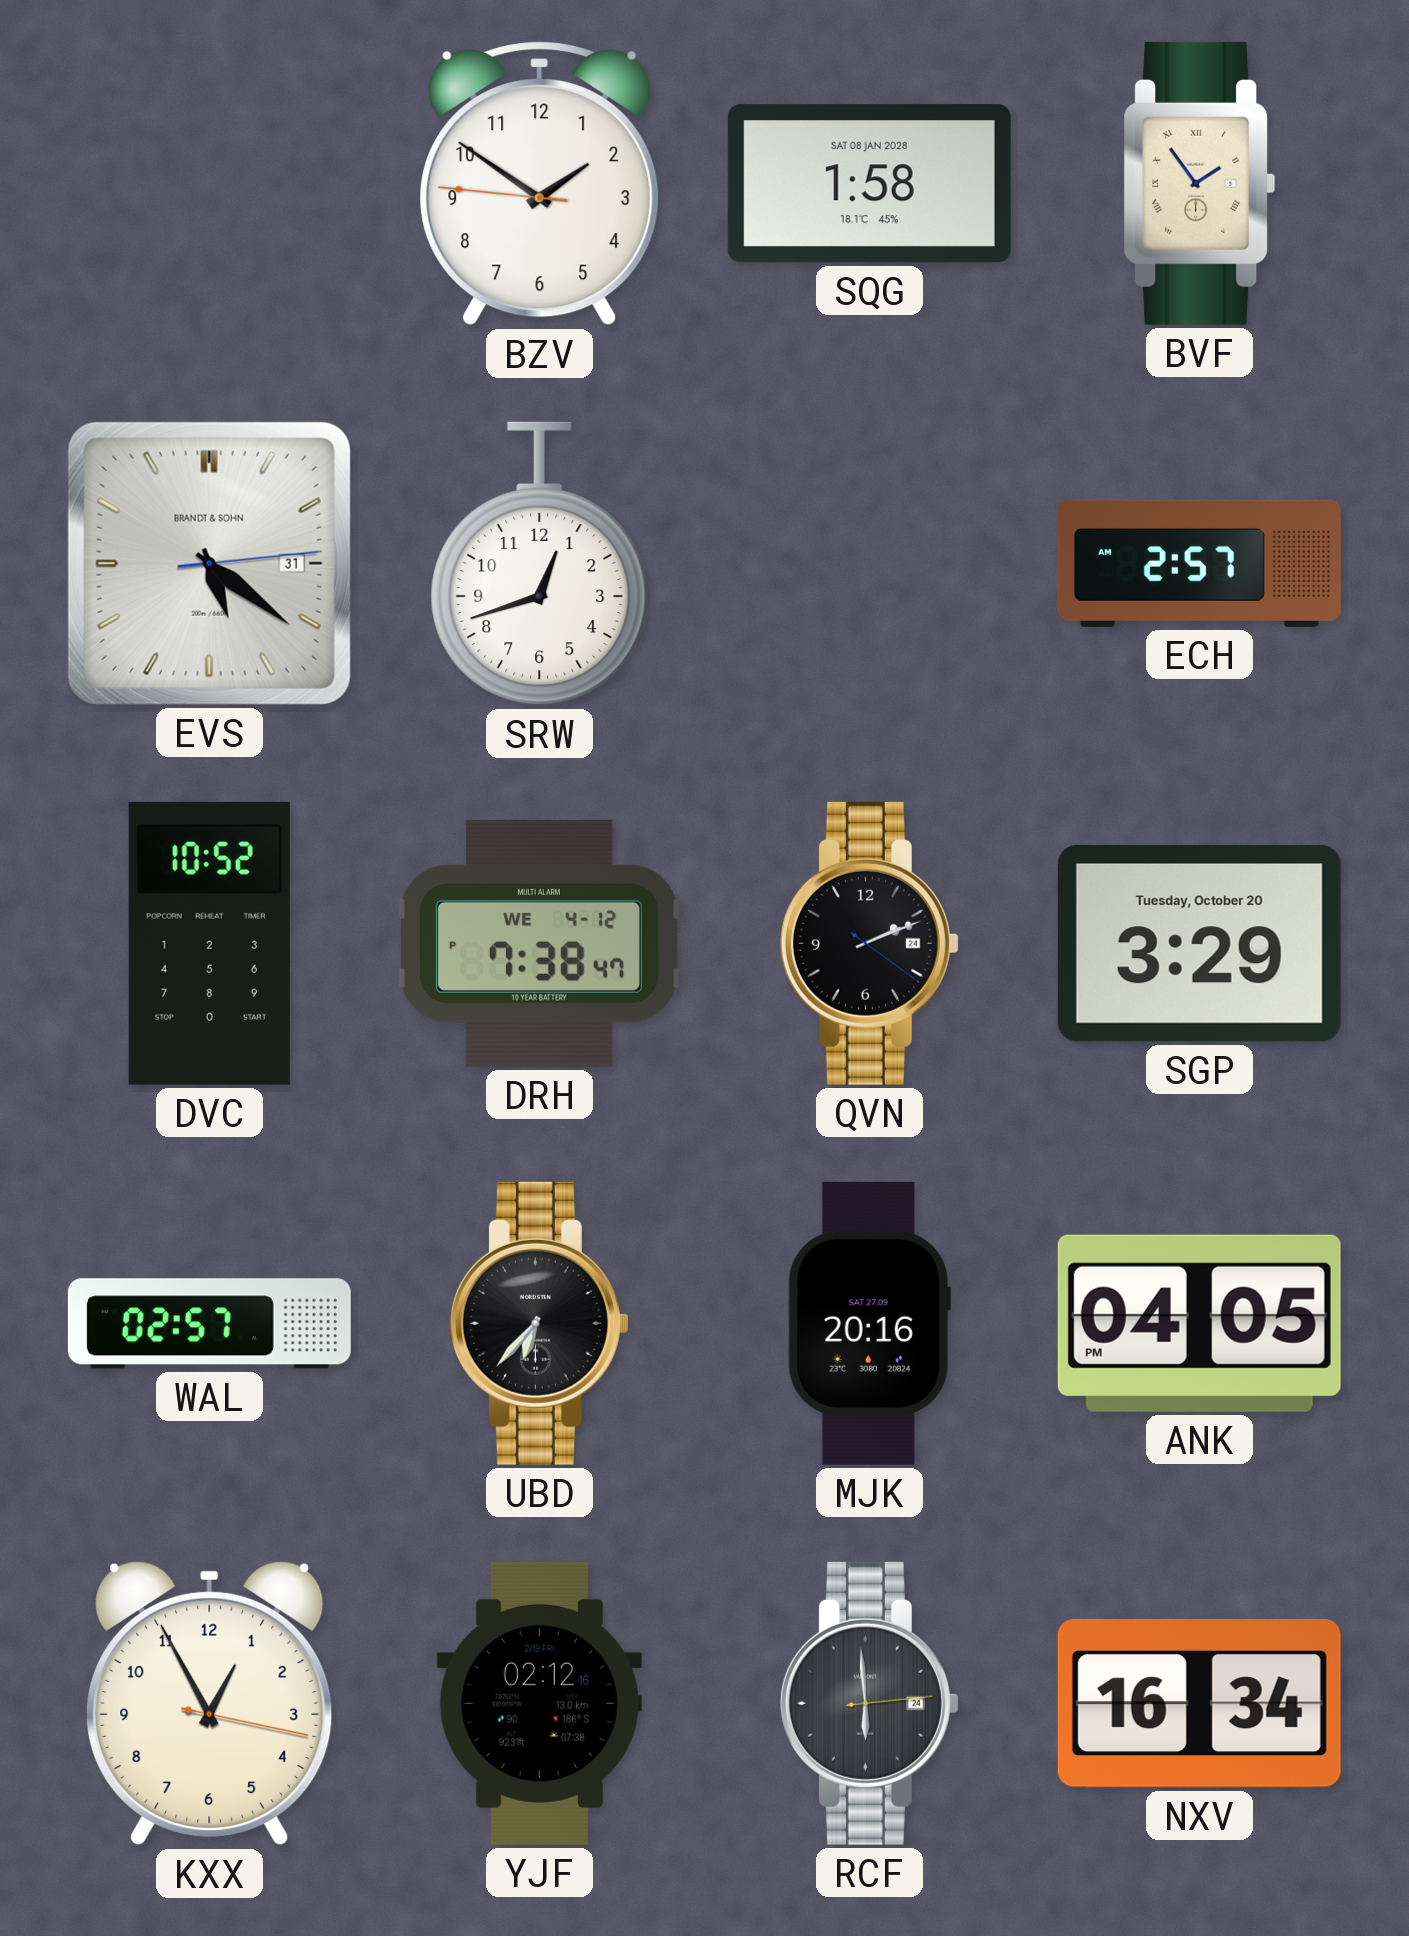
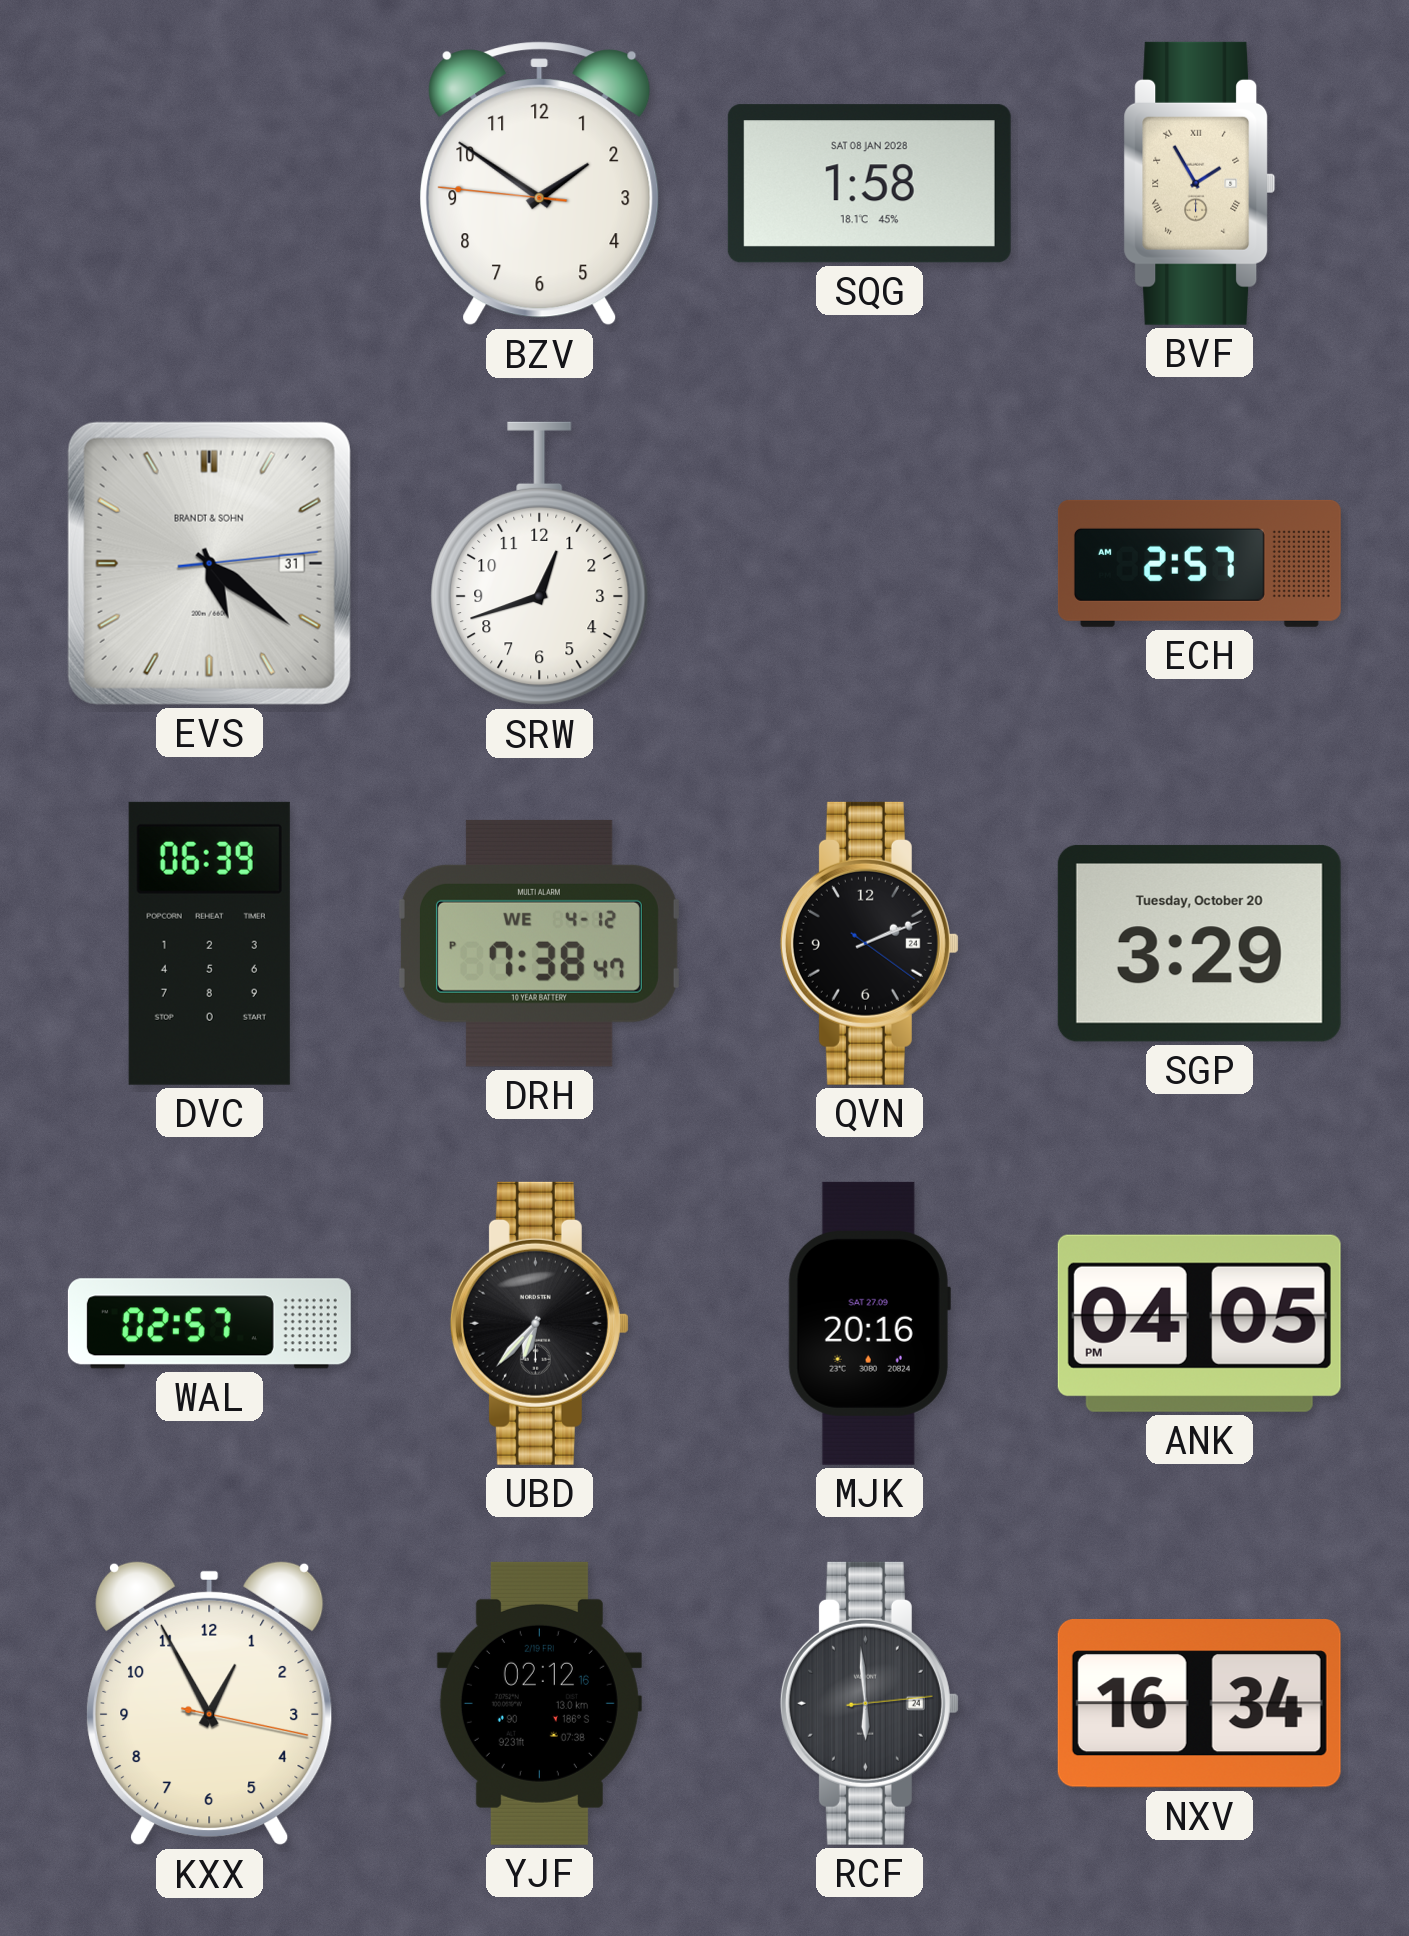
BVF: 1:54 -> 1:55
DVC: 10:52 -> 06:39
